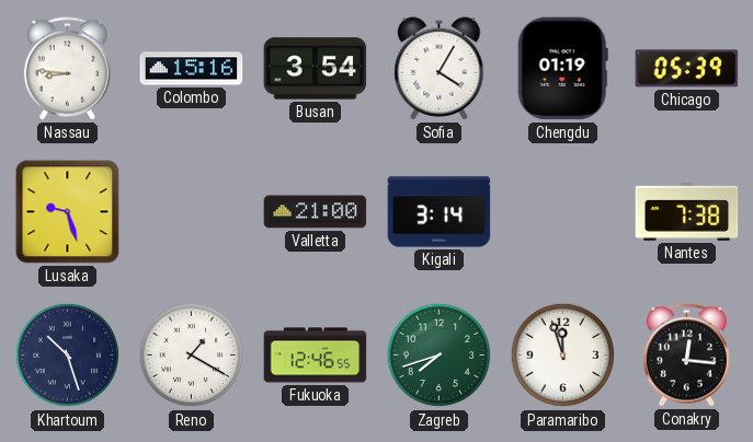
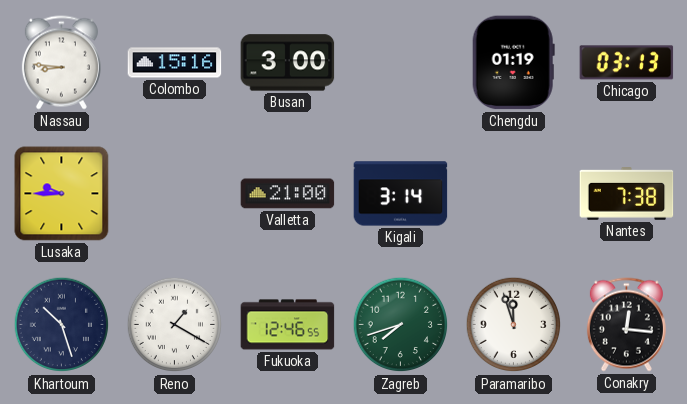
Busan: 3:54 -> 3:00
Sofia: 4:05 -> none
Chicago: 05:39 -> 03:13
Lusaka: 9:27 -> 9:45
